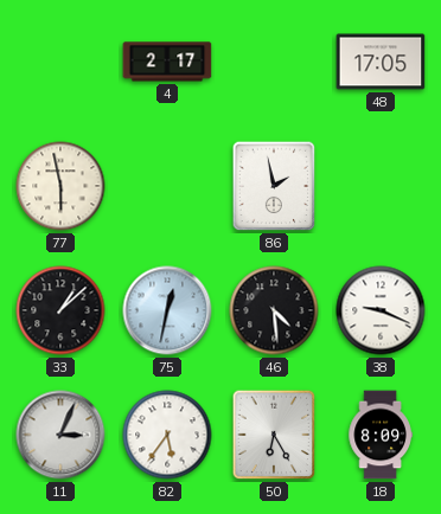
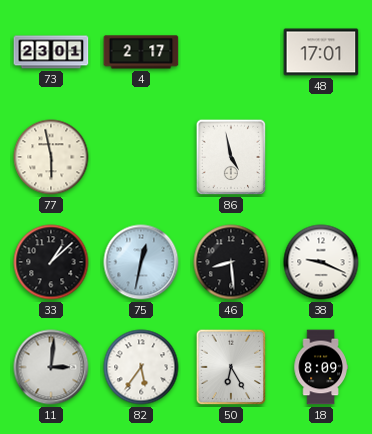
73: none -> 23:01
48: 17:05 -> 17:01
86: 1:58 -> 4:58
46: 4:29 -> 8:29
11: 3:04 -> 3:01
